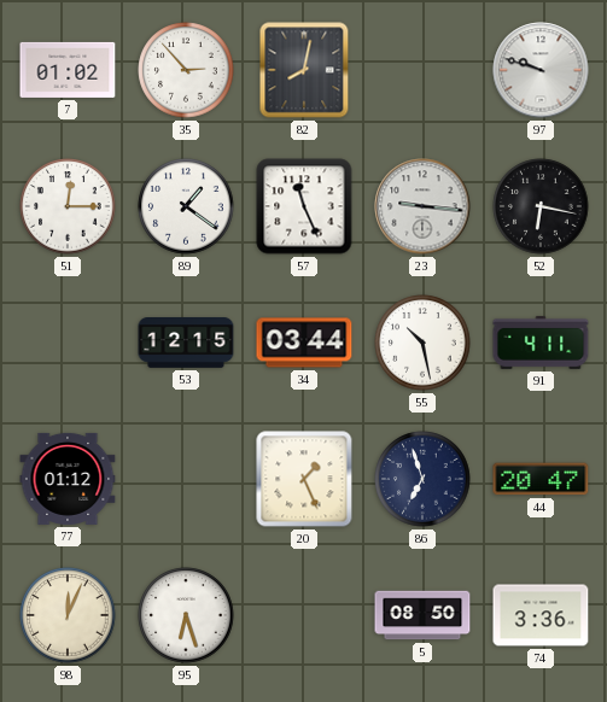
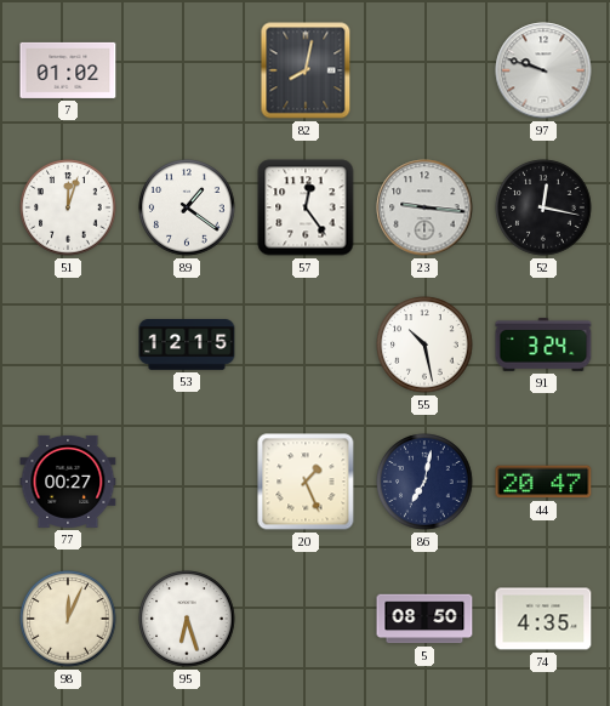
35: 2:53 -> none
51: 12:15 -> 12:03
57: 11:26 -> 12:24
52: 6:17 -> 12:17
34: 03:44 -> none
91: 4:11 -> 3:24
77: 01:12 -> 00:27
86: 6:57 -> 7:02
74: 3:36 -> 4:35
